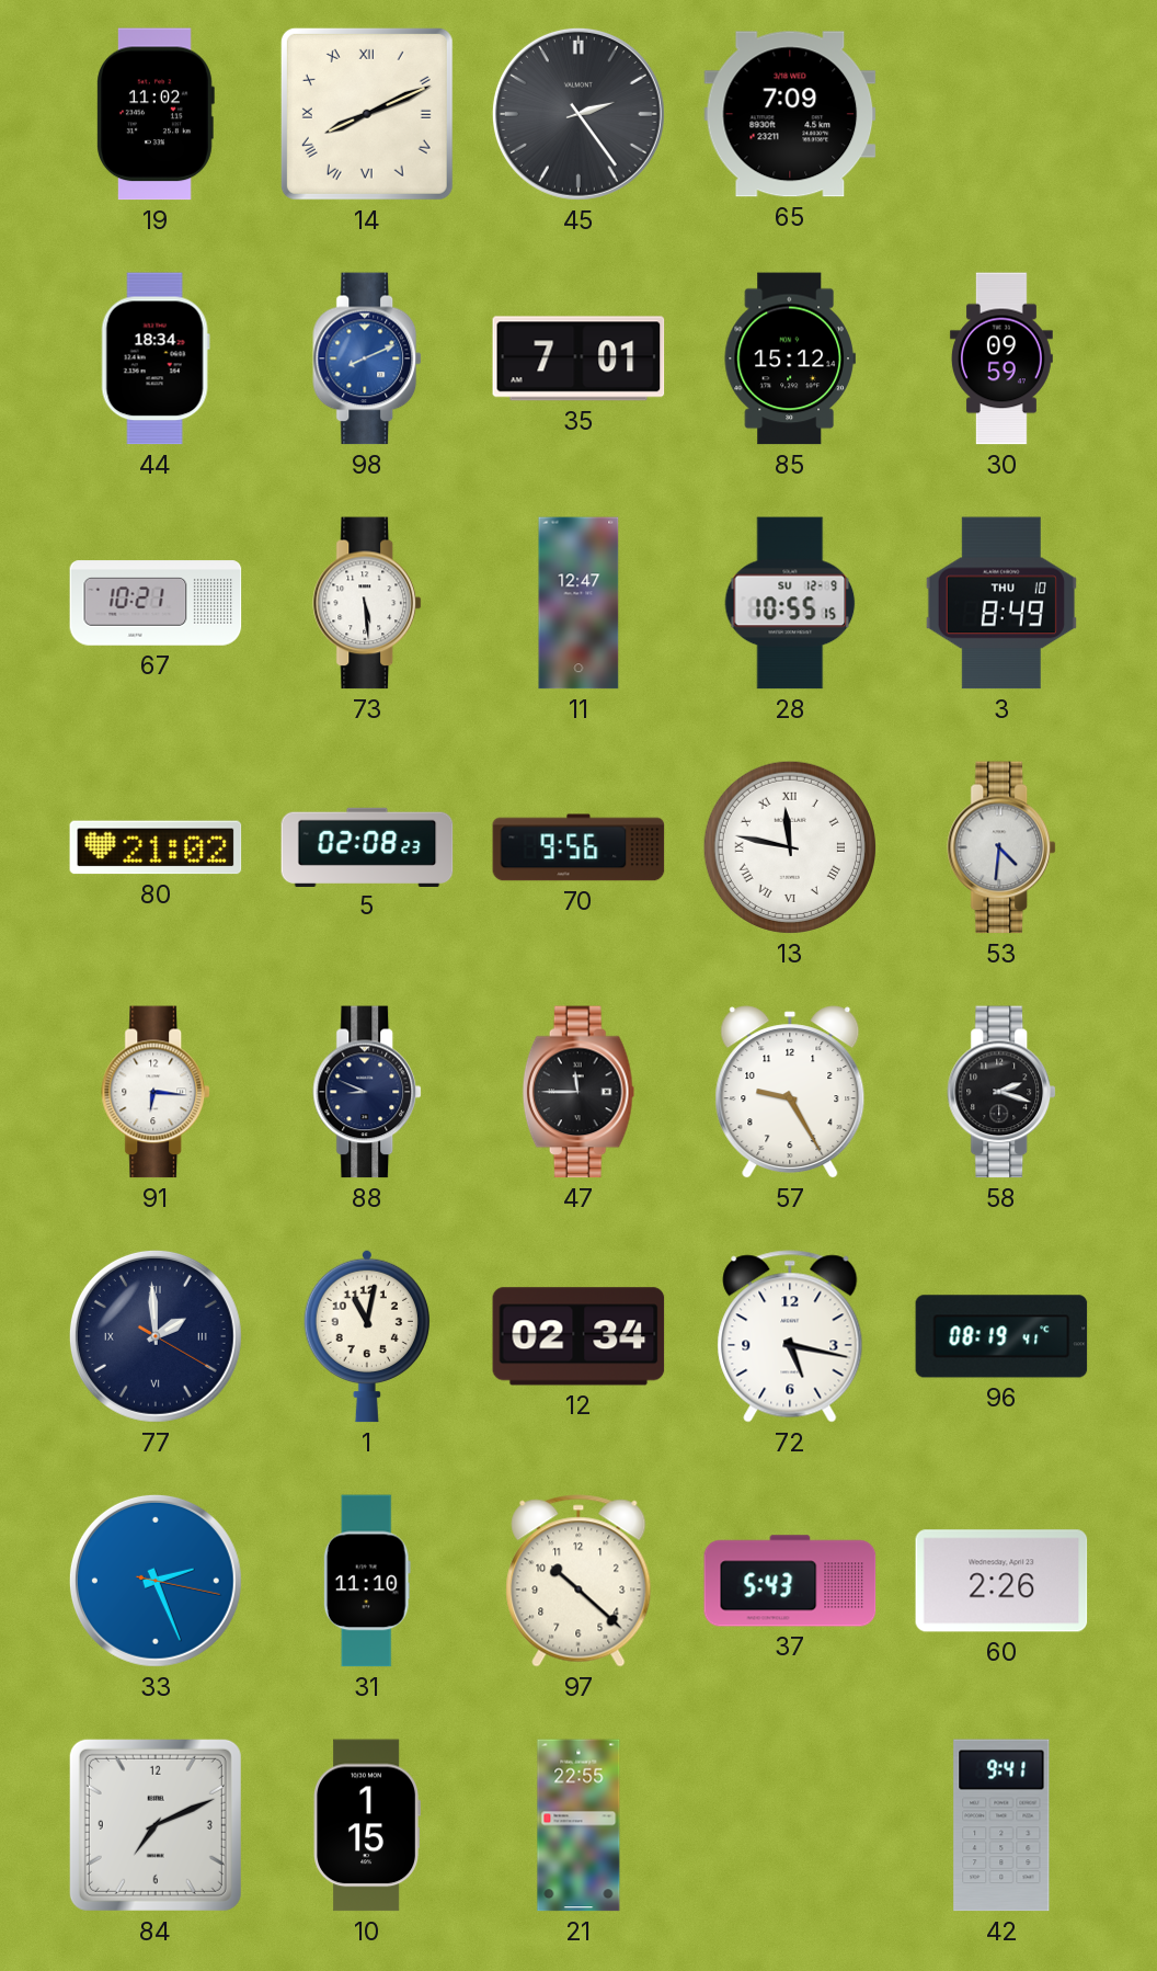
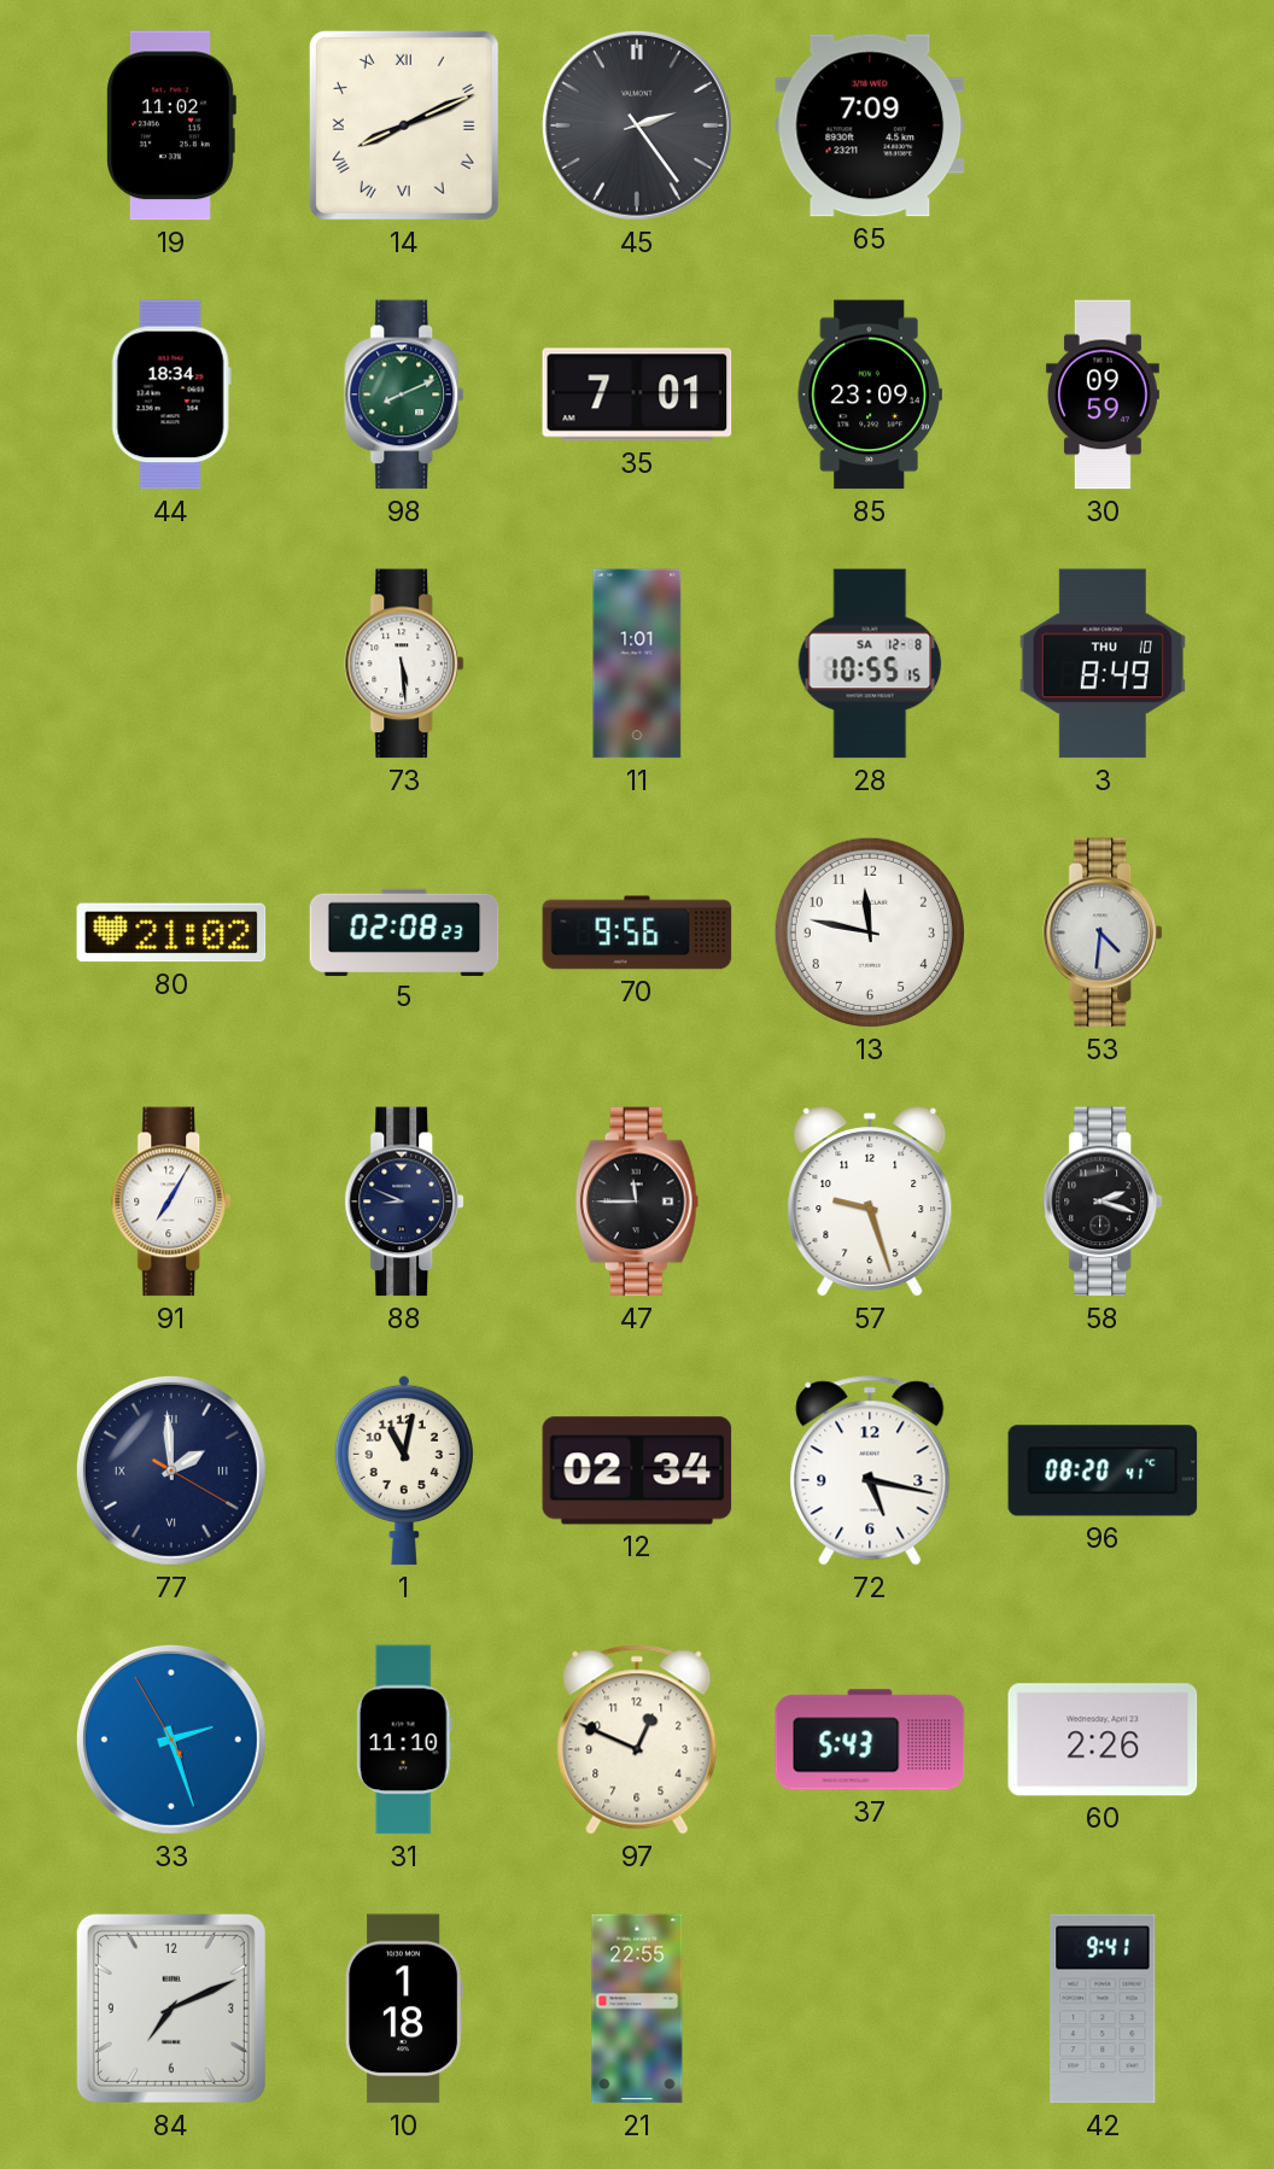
98 dial: blue -> green
85: 15:12 -> 23:09
67: 10:21 -> none
11: 12:47 -> 1:01
28 date: SU 12-9 -> SA 12-8
13 numerals: Roman -> Arabic
91: 6:16 -> 7:05
57: 9:25 -> 9:27
96: 08:19 -> 08:20
33: 2:26:17 -> 2:26:55
97: 10:22 -> 12:49
10: 1:15 -> 1:18
